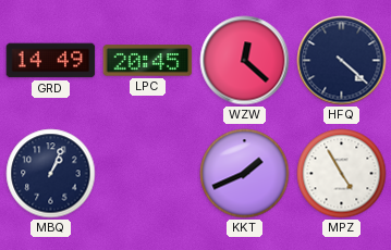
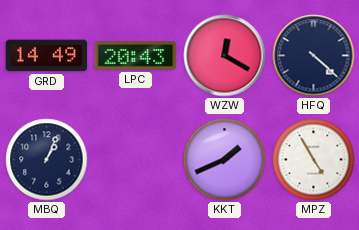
LPC: 20:45 -> 20:43
WZW: 12:22 -> 12:20
